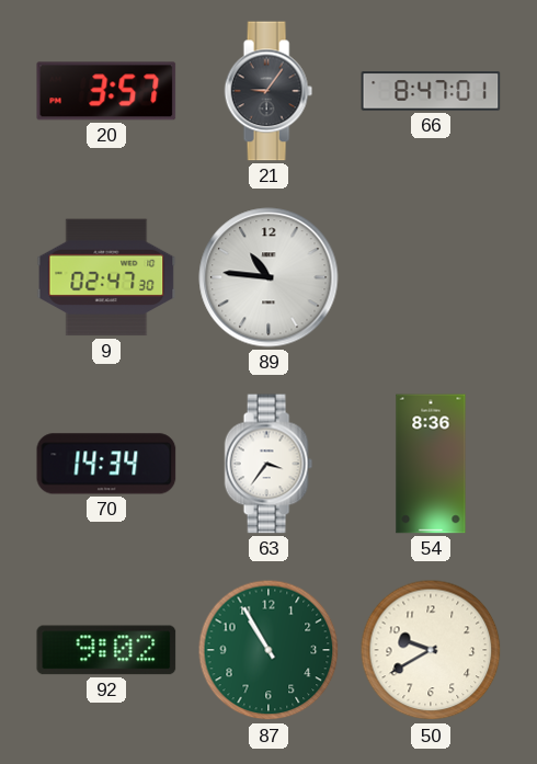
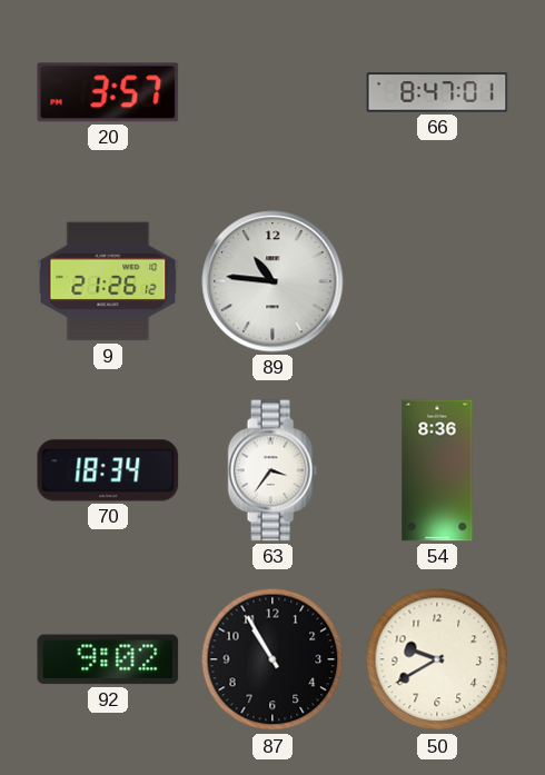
21: 9:06 -> none
9: 02:47 -> 21:26
70: 14:34 -> 18:34
87 dial: green -> black
